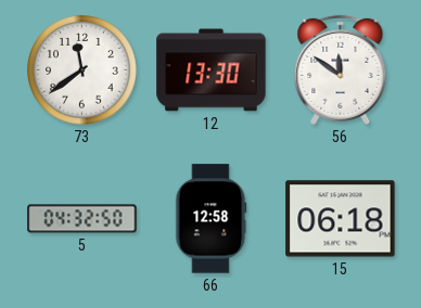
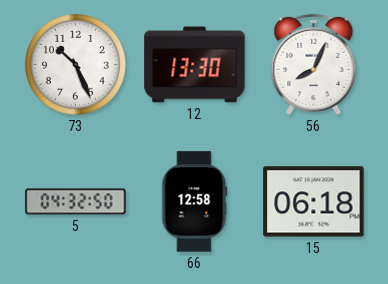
73: 11:39 -> 10:26
56: 11:51 -> 8:04
